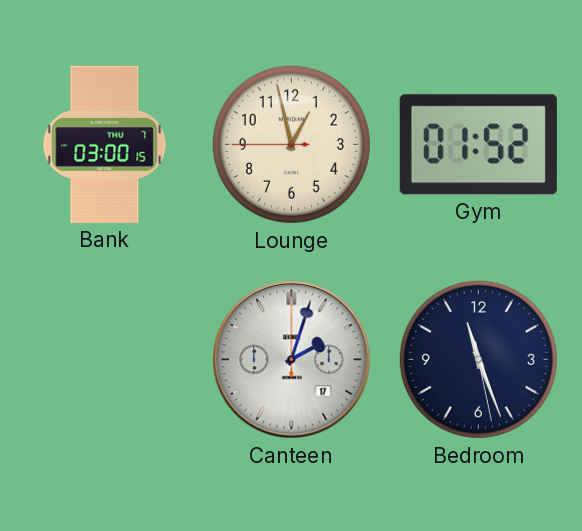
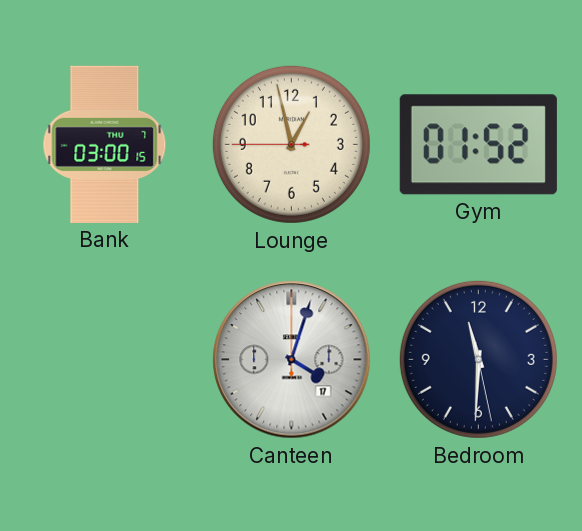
Canteen: 2:03 -> 4:03
Bedroom: 11:26 -> 11:30
